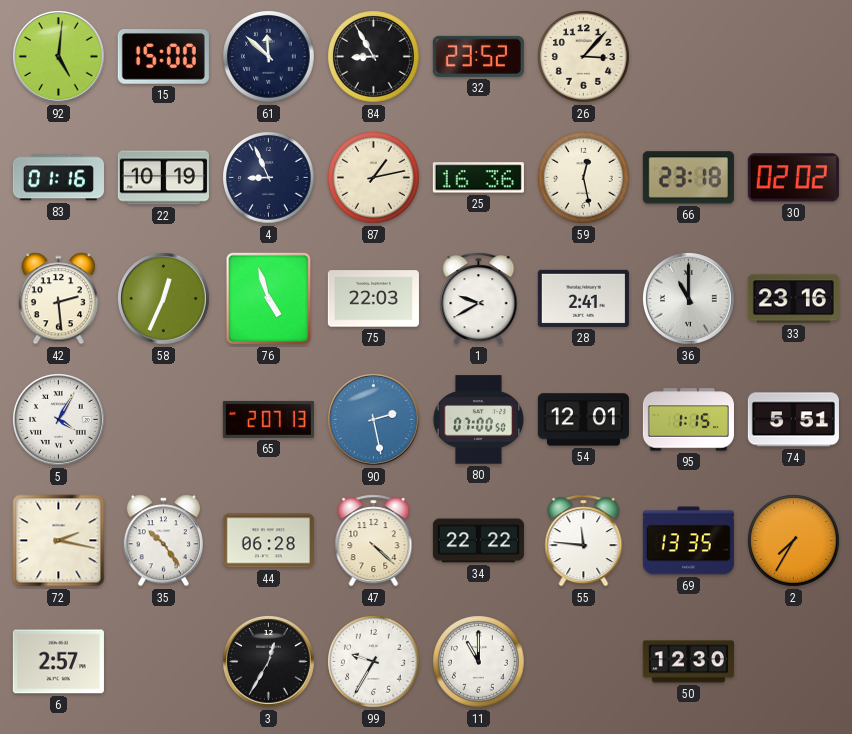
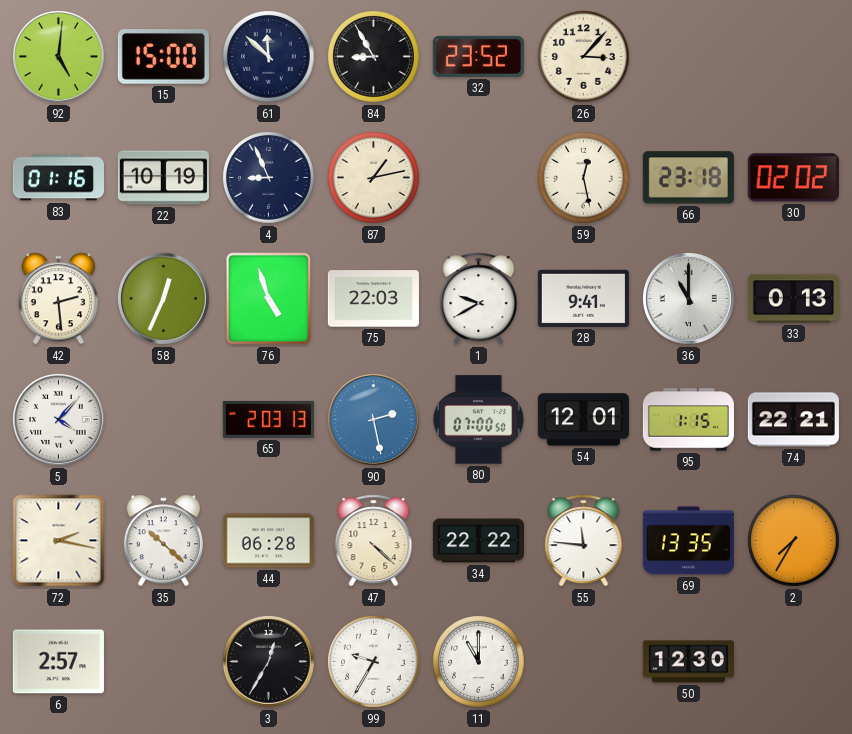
25: 16:36 -> none
28: 2:41 -> 9:41
33: 23:16 -> 0:13
5: 4:05 -> 4:07
65: 2:07 -> 2:03
74: 5:51 -> 22:21
35: 10:24 -> 10:22
